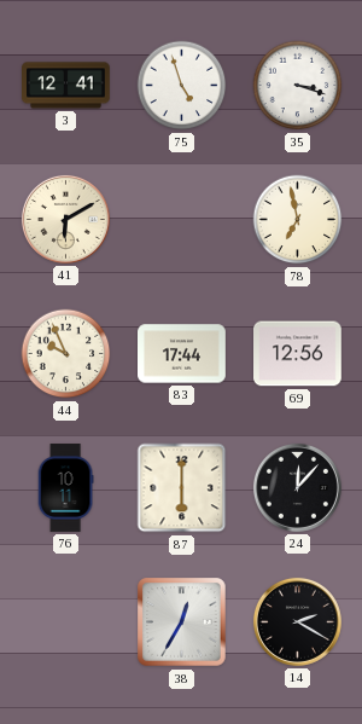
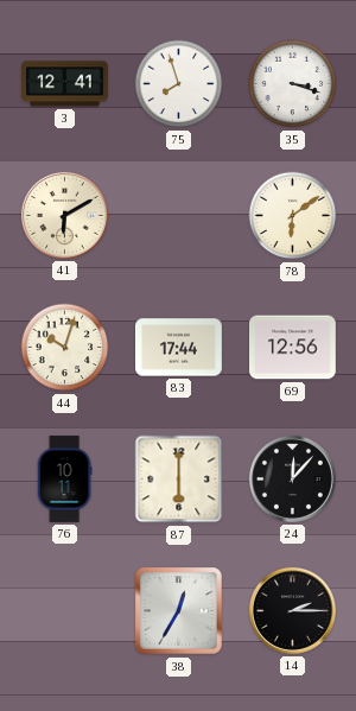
75: 4:57 -> 7:57
78: 6:58 -> 6:09
44: 9:56 -> 10:03
14: 2:20 -> 2:15
